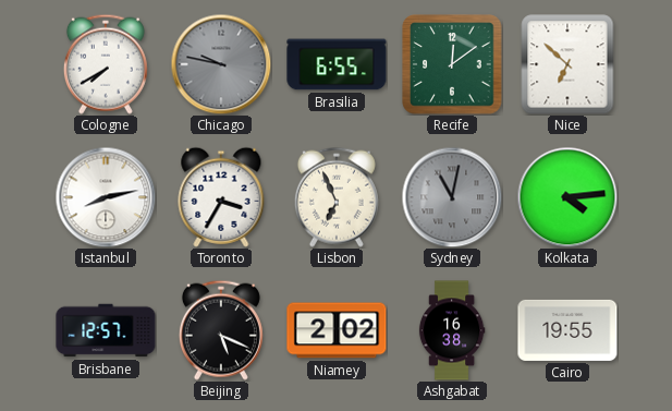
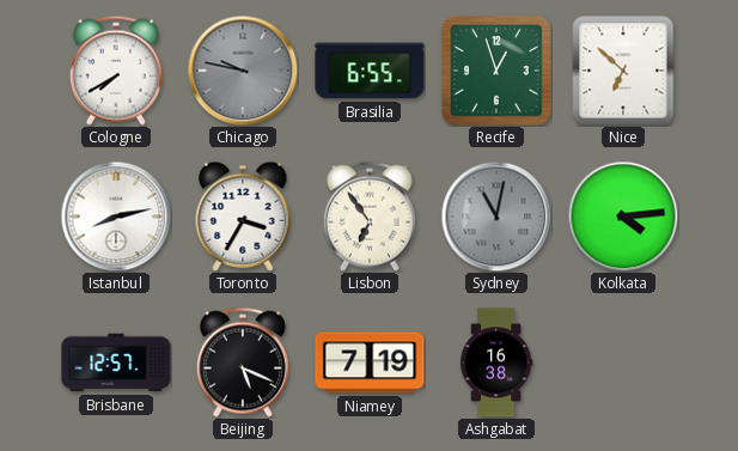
Recife: 12:09 -> 12:57
Lisbon: 6:56 -> 6:54
Niamey: 2:02 -> 7:19
Cairo: 19:55 -> none
